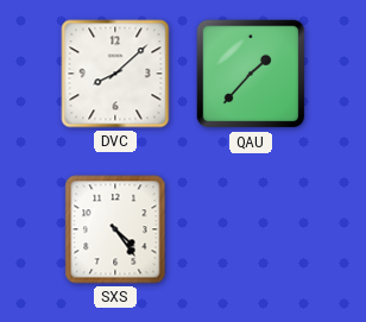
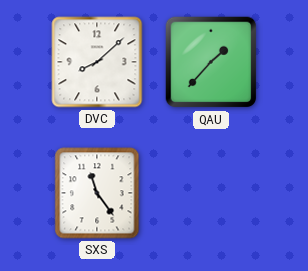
SXS: 4:24 -> 11:24
